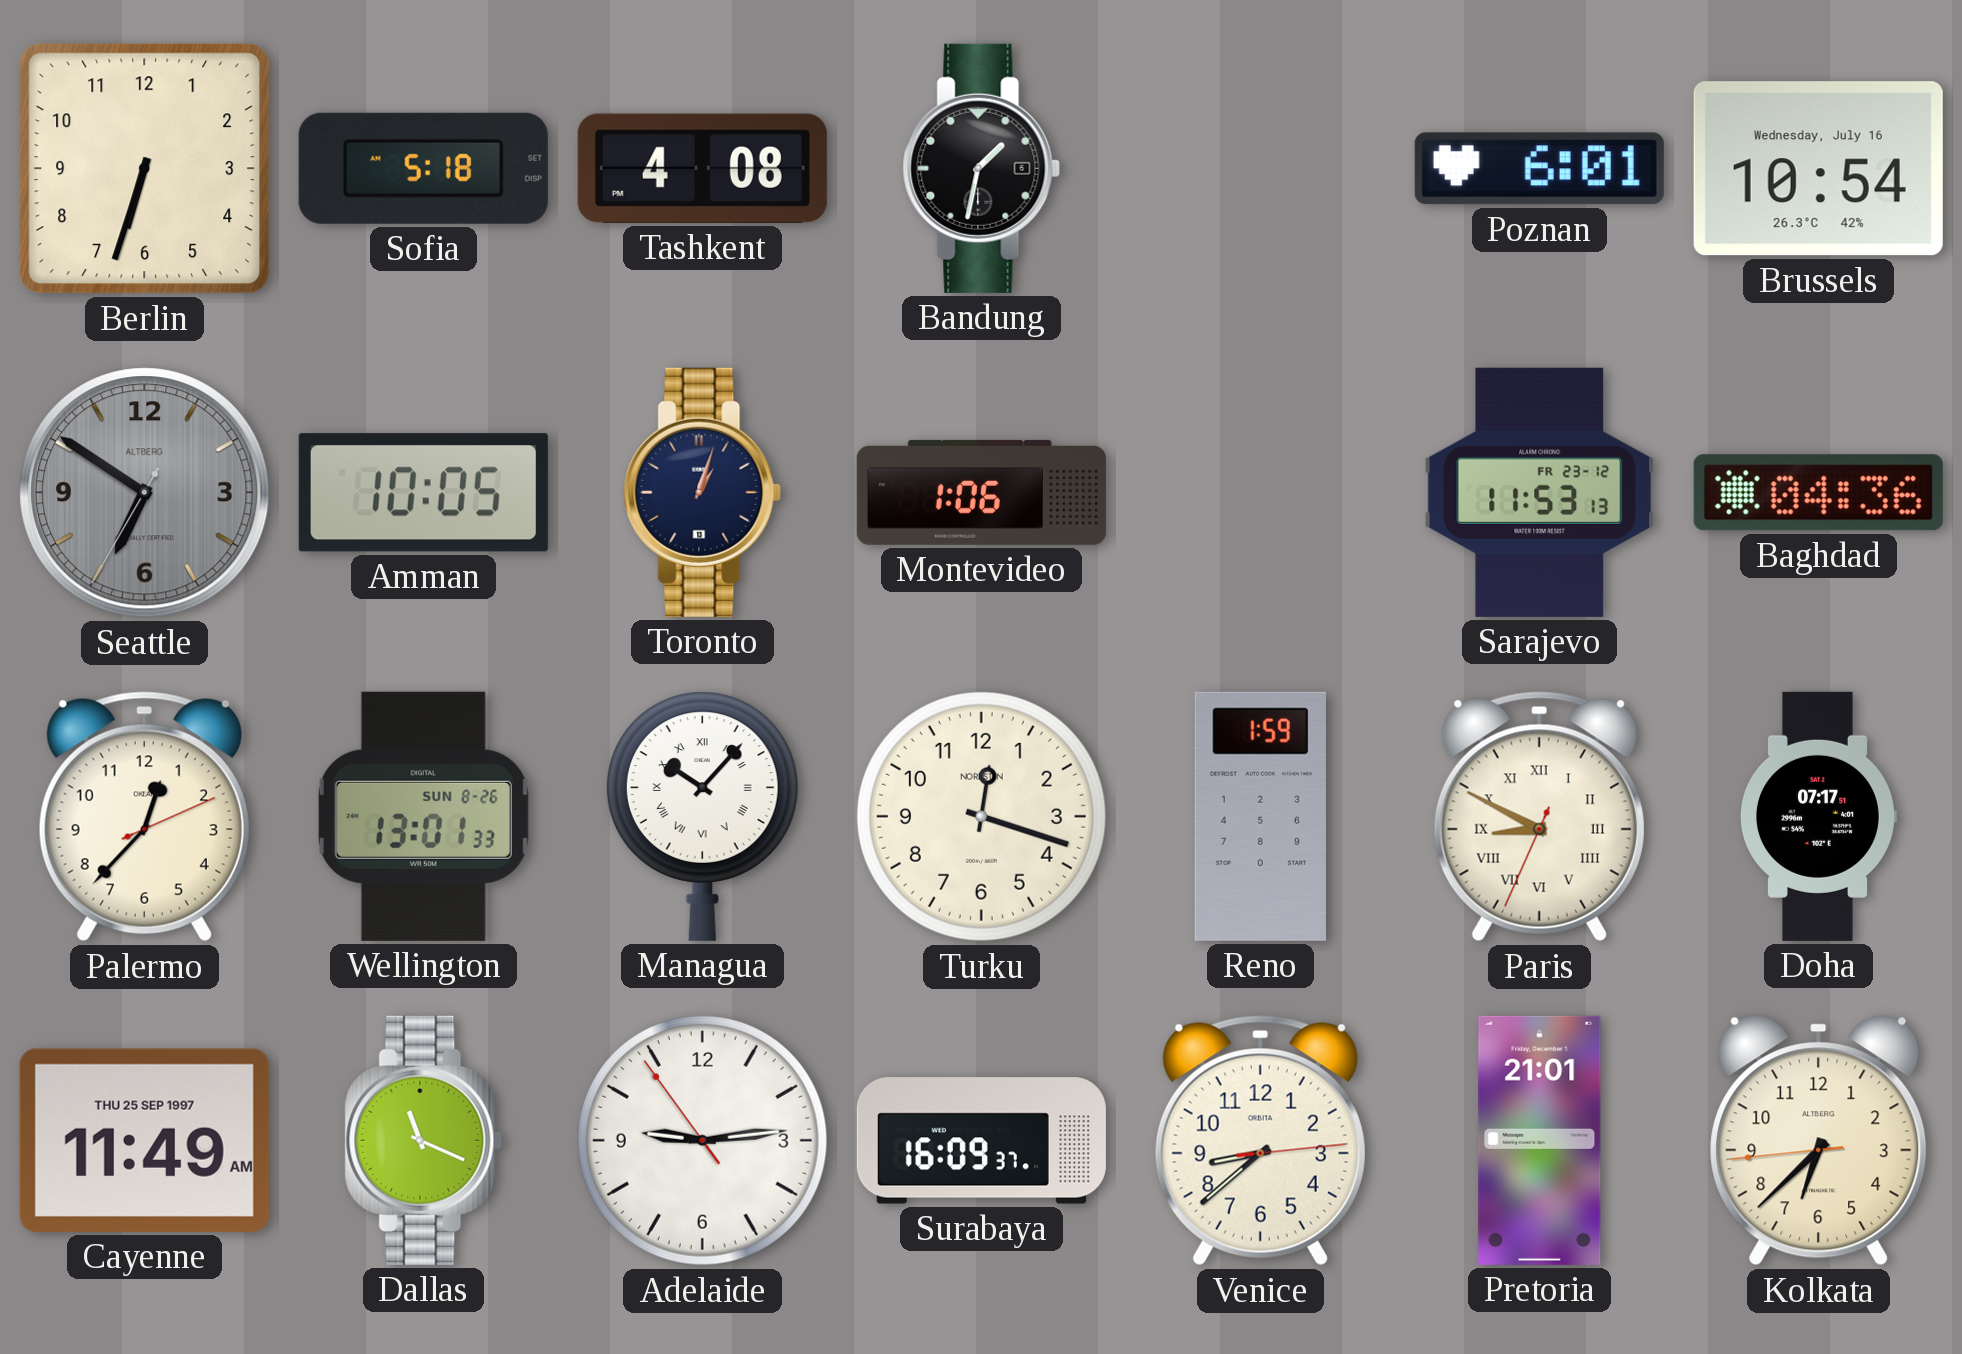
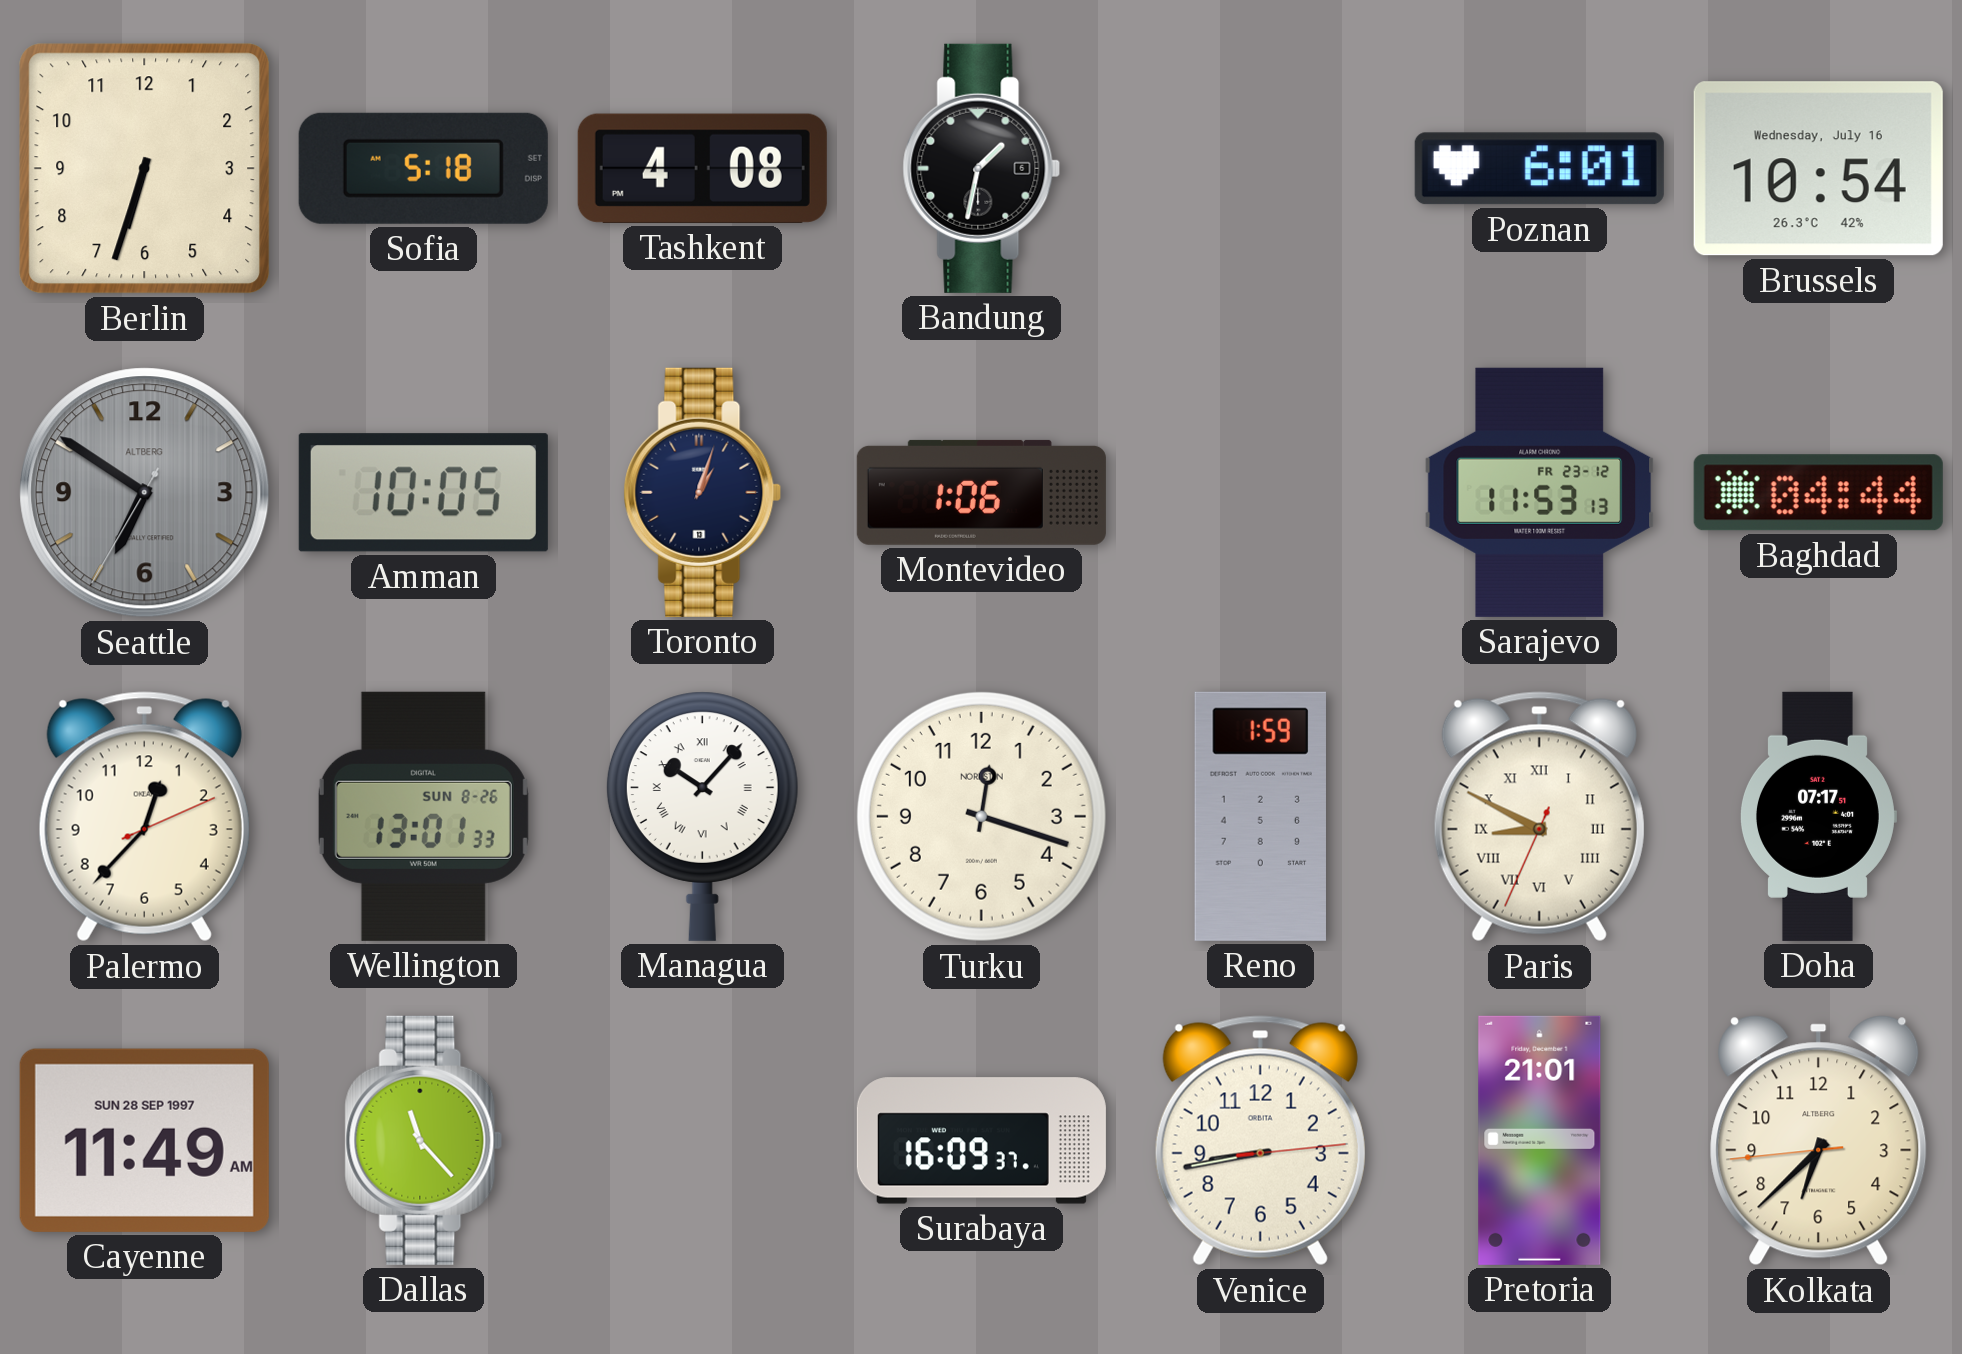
Baghdad: 04:36 -> 04:44
Cayenne date: THU 25 SEP 1997 -> SUN 28 SEP 1997
Dallas: 11:19 -> 11:23
Adelaide: 9:13 -> none
Venice: 8:38 -> 8:43
